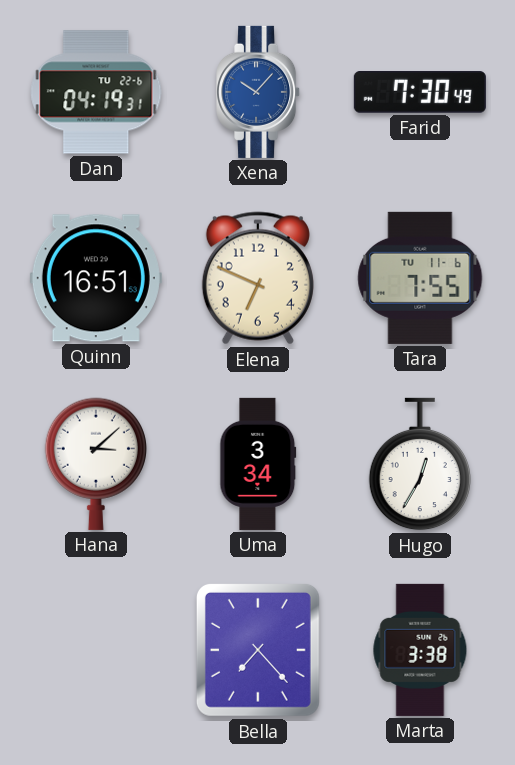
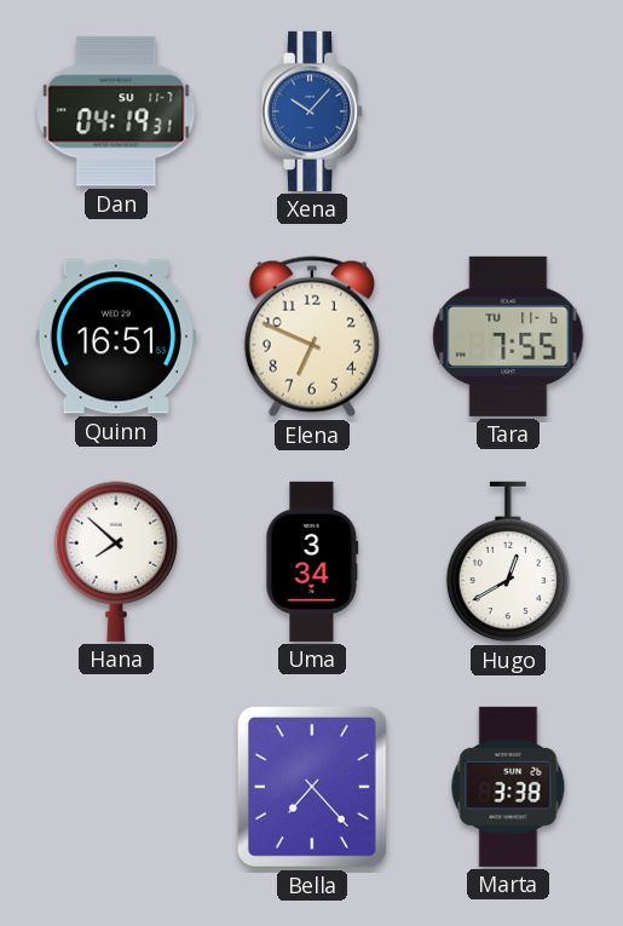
Dan date: TU 22-6 -> SU 11-7
Farid: 7:30 -> none
Hana: 3:08 -> 7:52
Hugo: 12:35 -> 12:40
